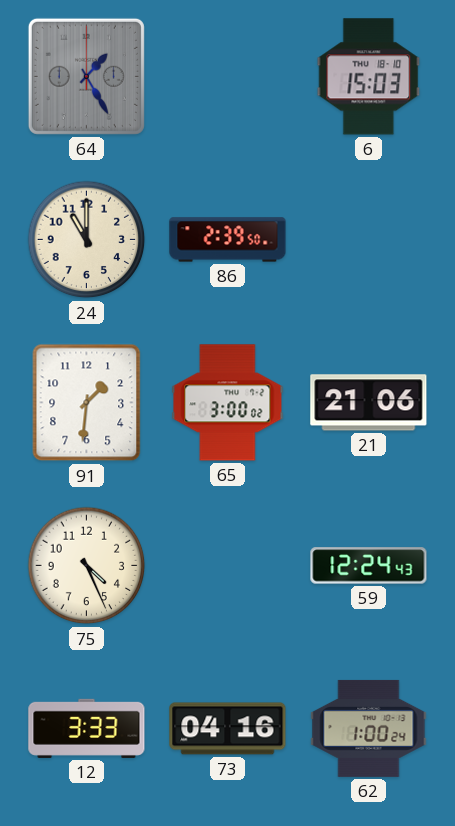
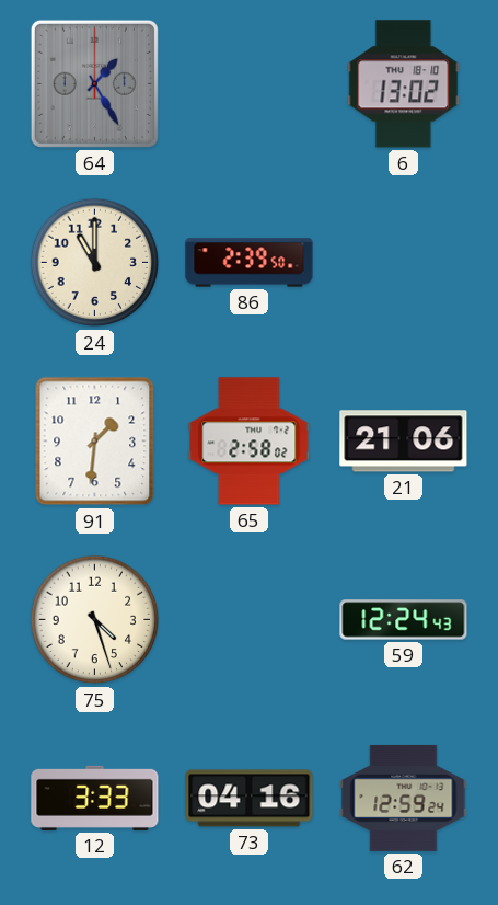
6: 15:03 -> 13:02
65: 3:00 -> 2:58
75: 4:26 -> 4:27
62: 1:00 -> 12:59
